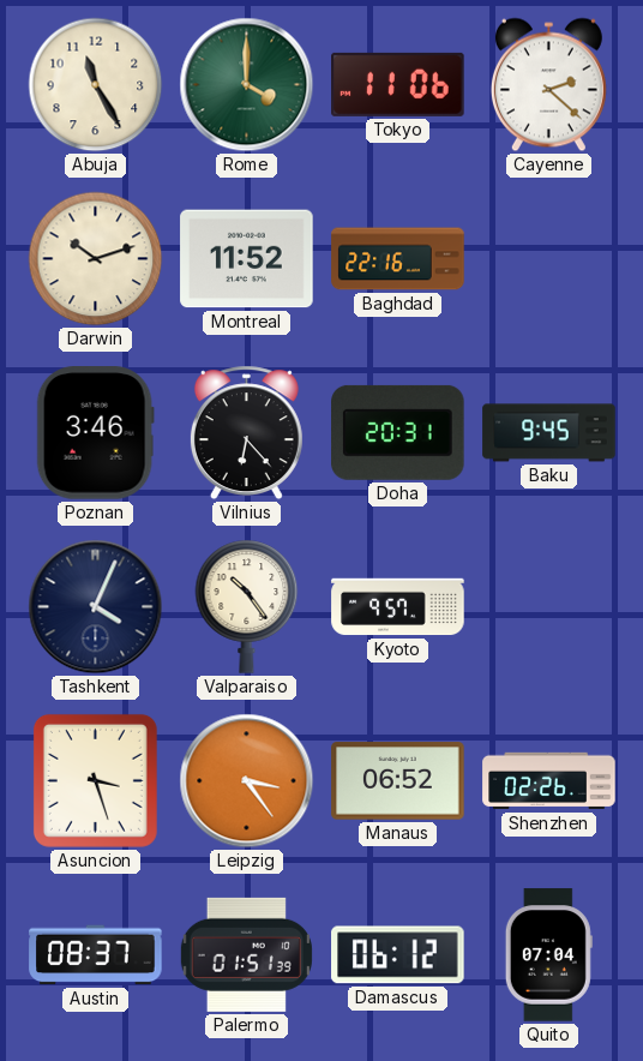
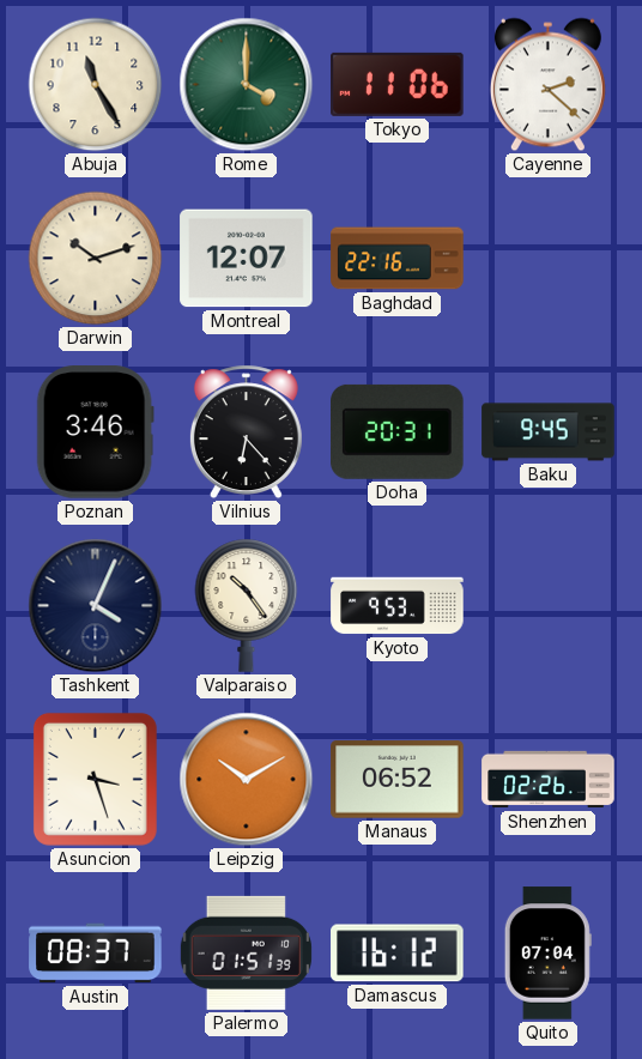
Montreal: 11:52 -> 12:07
Kyoto: 9:57 -> 9:53
Leipzig: 3:24 -> 10:10
Damascus: 06:12 -> 16:12
